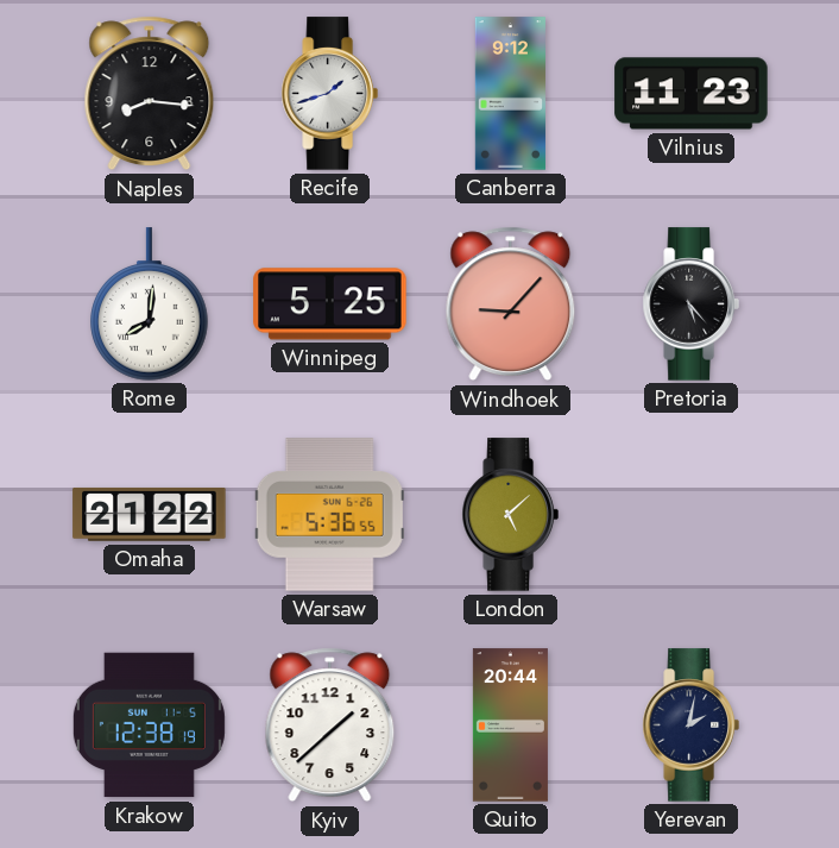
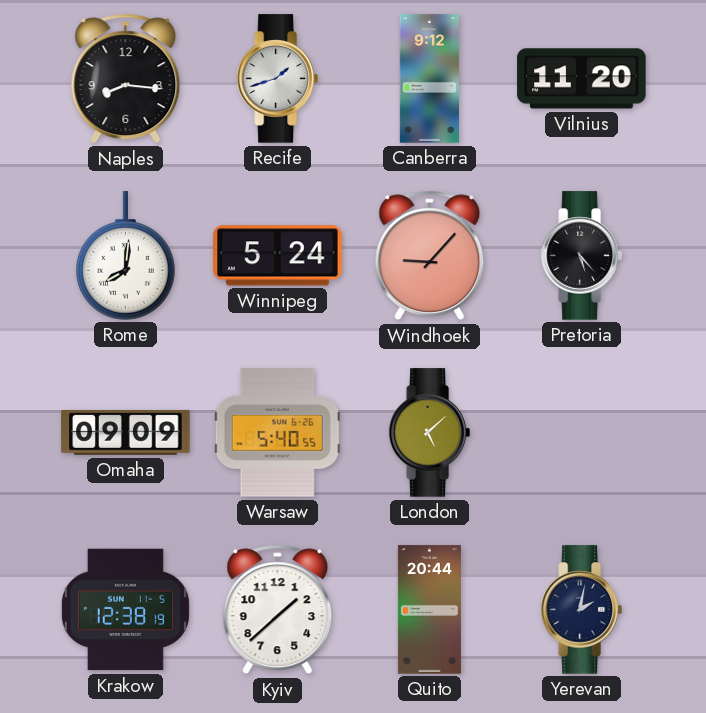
Vilnius: 11:23 -> 11:20
Winnipeg: 5:25 -> 5:24
Omaha: 21:22 -> 09:09
Warsaw: 5:36 -> 5:40
